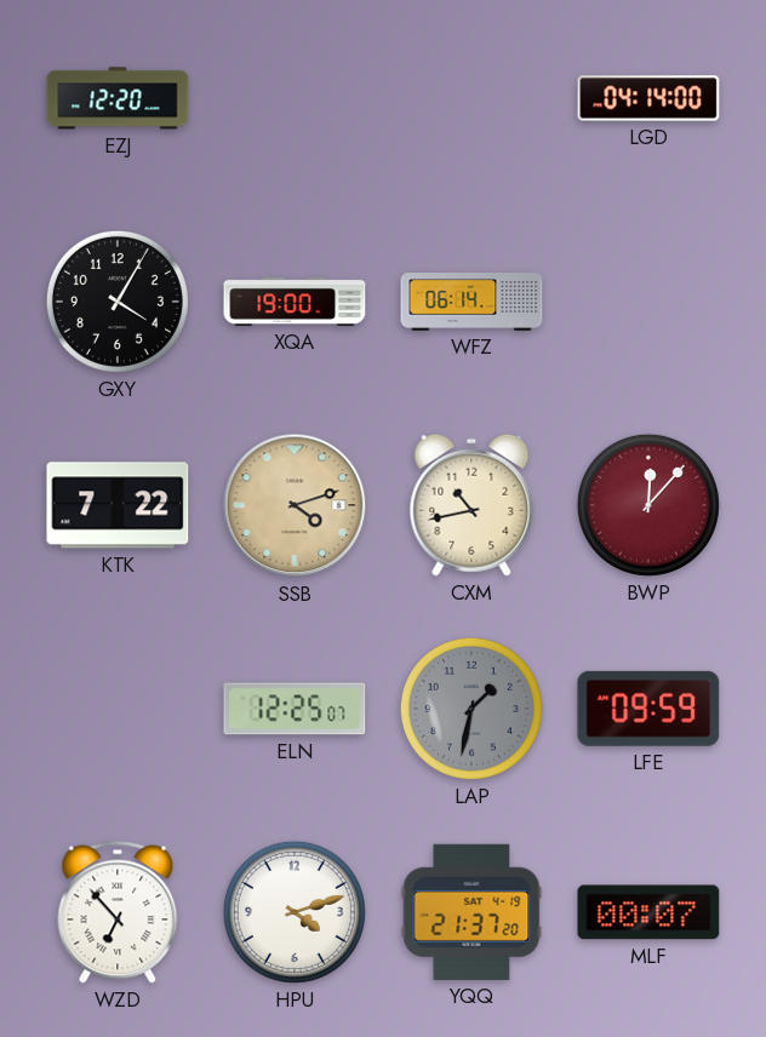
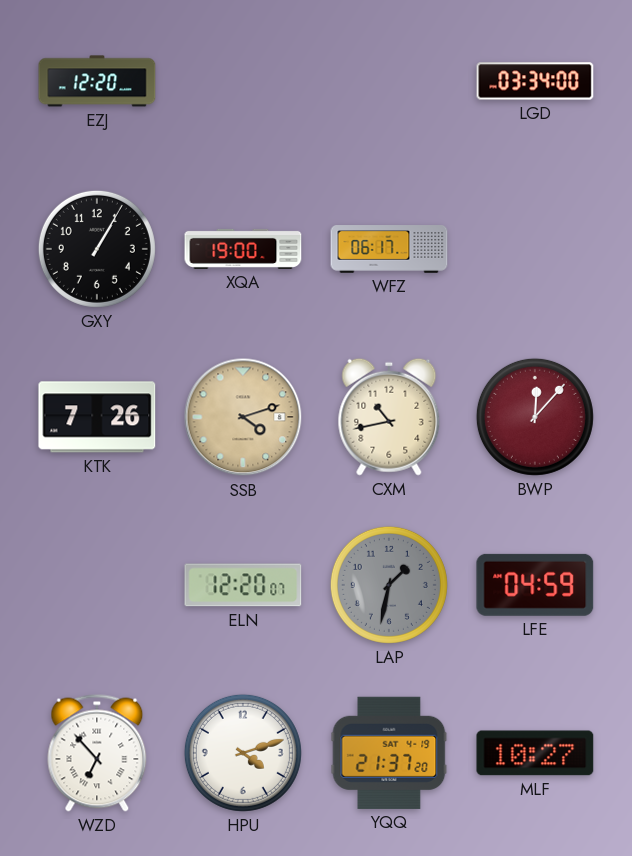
LGD: 04:14 -> 03:34
GXY: 4:05 -> 1:05
WFZ: 06:14 -> 06:17
KTK: 7:22 -> 7:26
ELN: 12:25 -> 12:20
LFE: 09:59 -> 04:59
MLF: 00:07 -> 10:27
